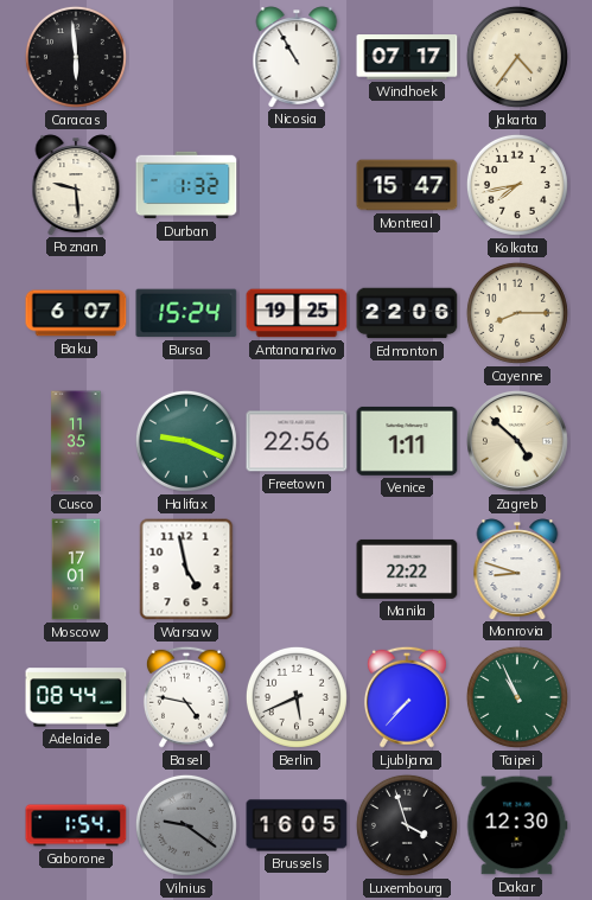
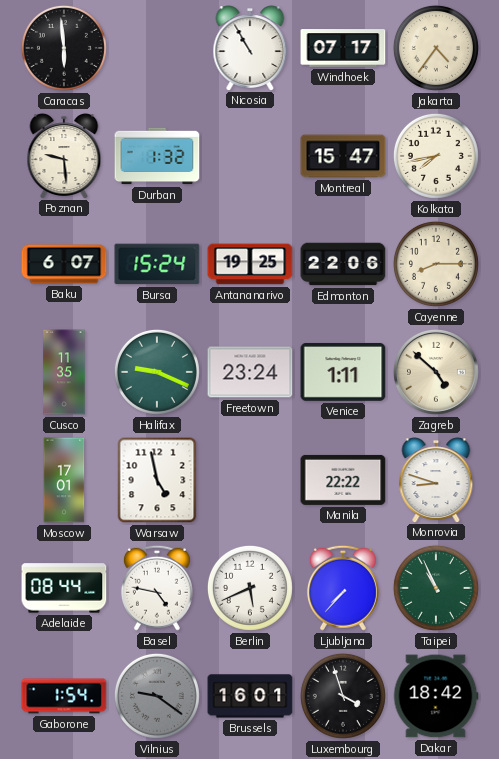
Freetown: 22:56 -> 23:24
Brussels: 16:05 -> 16:01
Dakar: 12:30 -> 18:42
